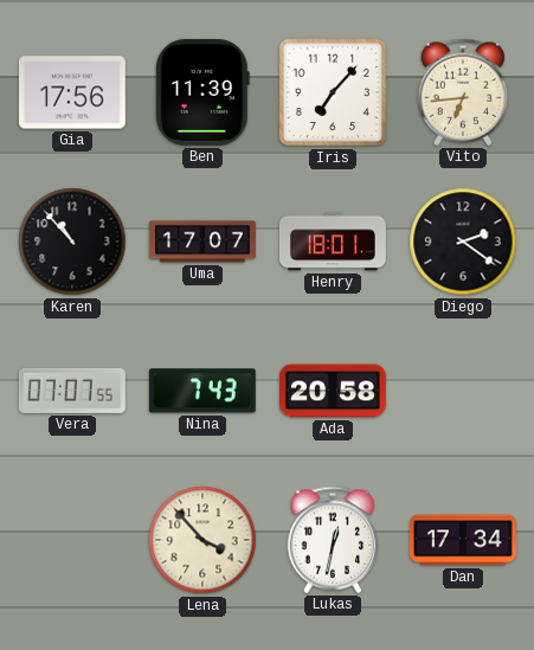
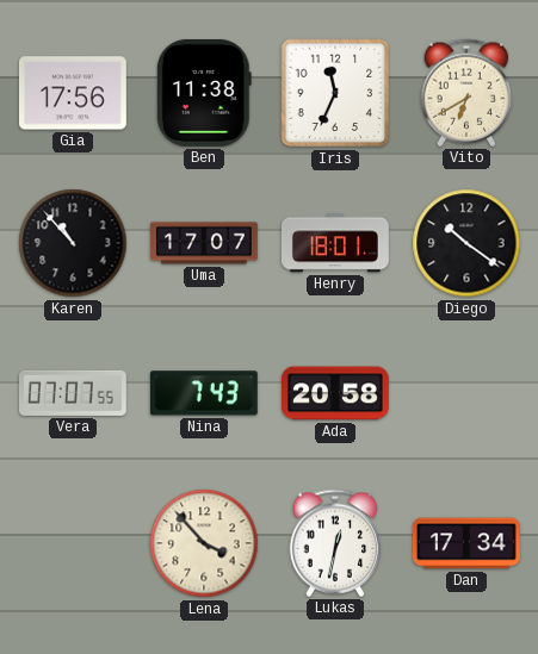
Ben: 11:39 -> 11:38
Iris: 7:07 -> 11:34
Vito: 6:44 -> 6:40
Diego: 2:21 -> 10:21
